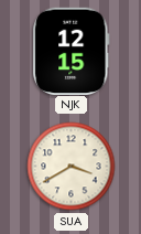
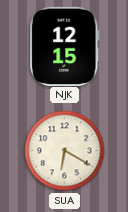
SUA: 3:40 -> 6:20
